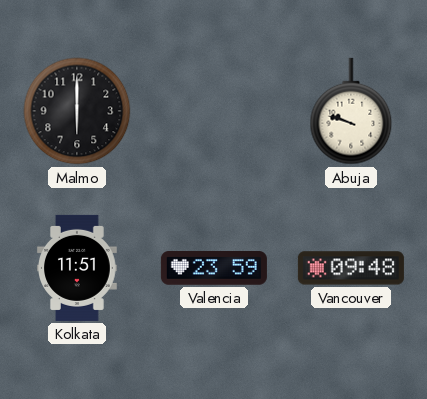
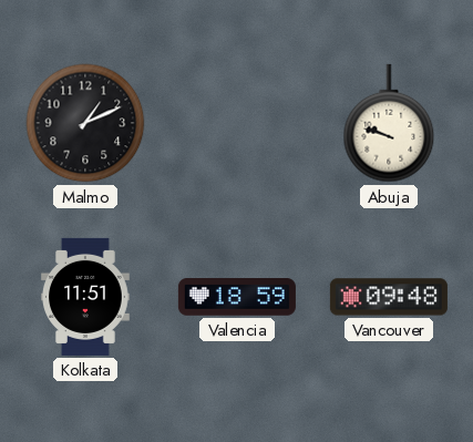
Malmo: 6:00 -> 1:11
Valencia: 23:59 -> 18:59
